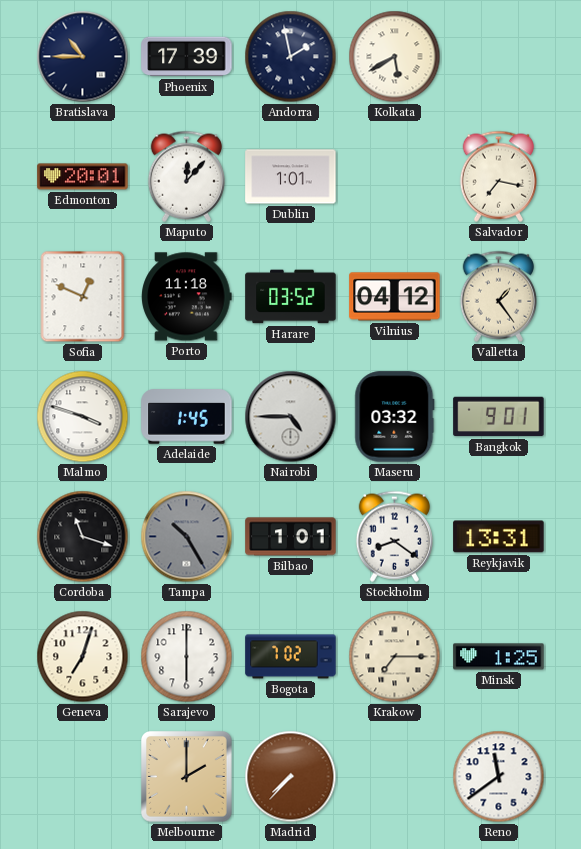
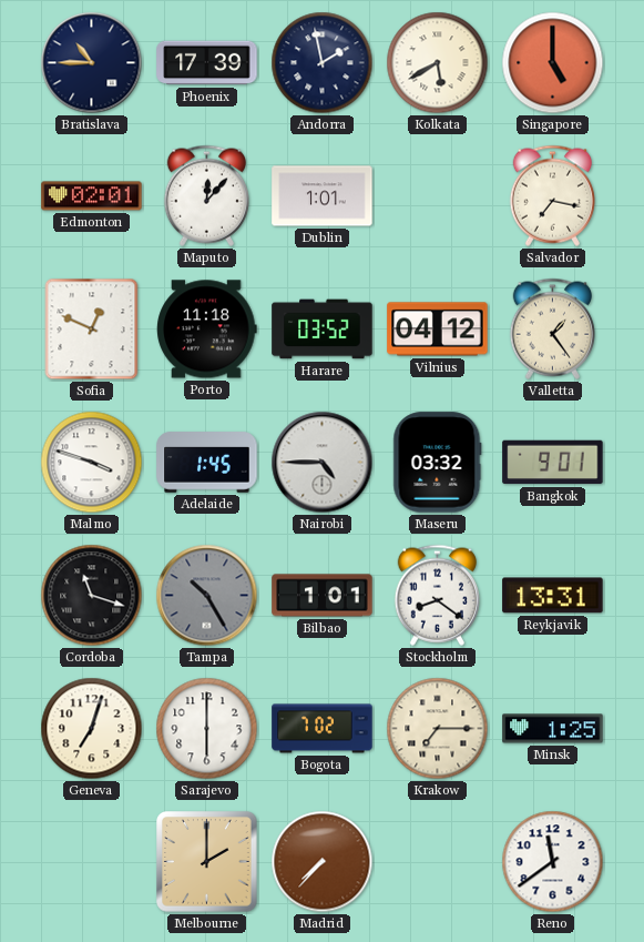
Singapore: none -> 5:00
Edmonton: 20:01 -> 02:01
